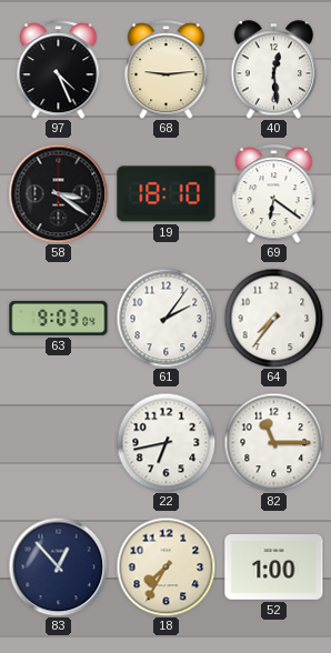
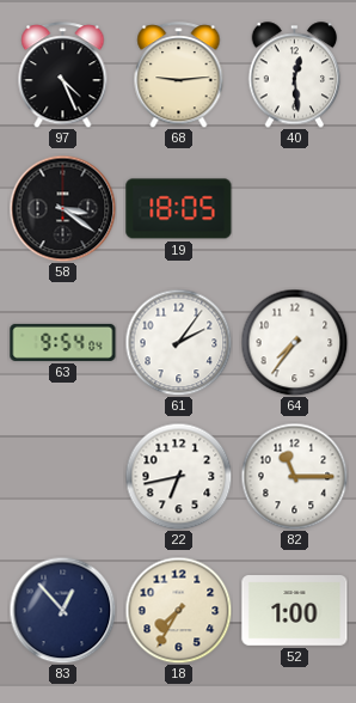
19: 18:10 -> 18:05
69: 6:21 -> none
63: 9:03 -> 9:54
